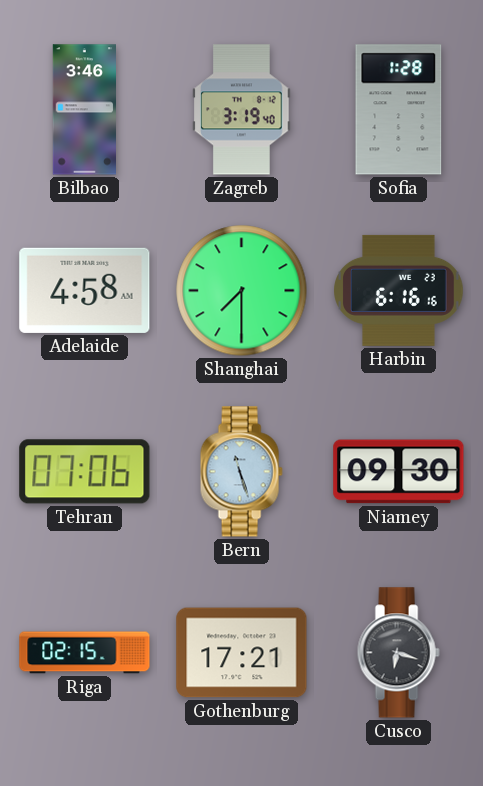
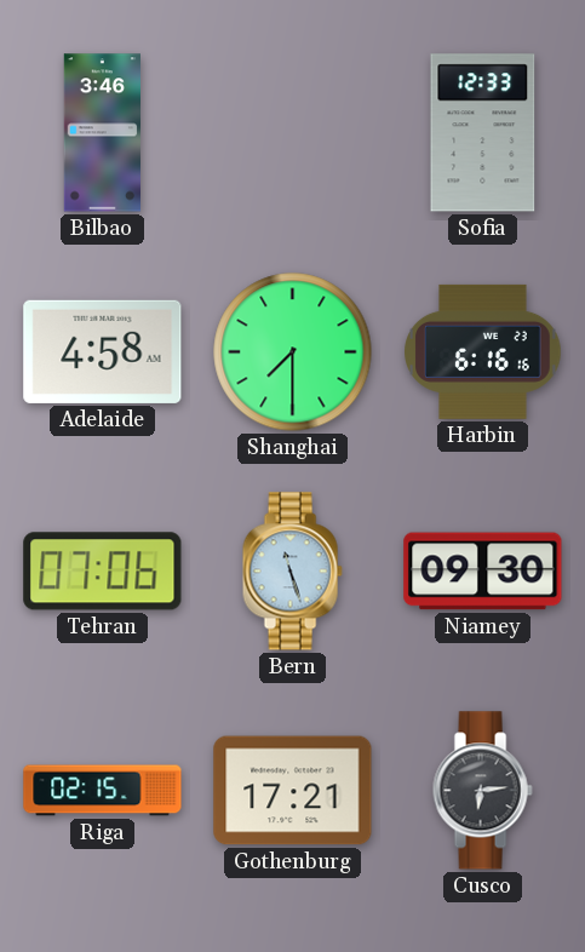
Zagreb: 3:19 -> none
Sofia: 1:28 -> 12:33
Cusco: 6:18 -> 6:14
